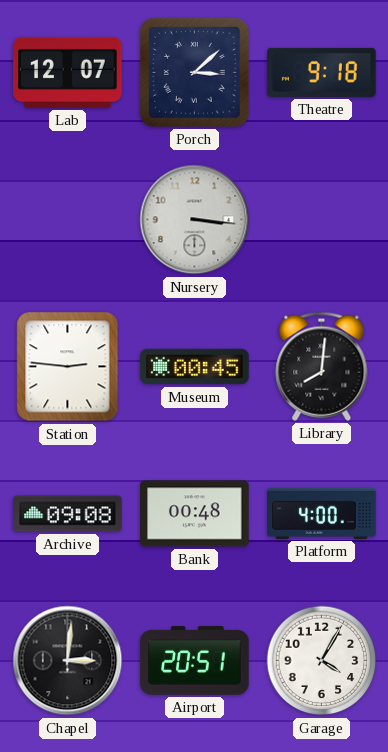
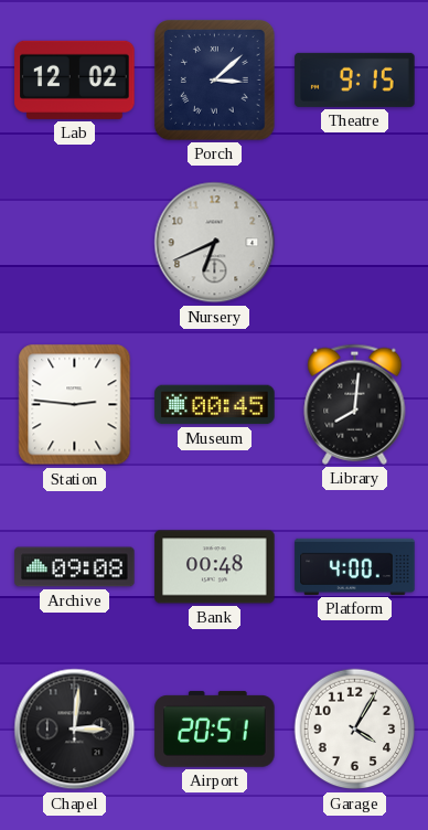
Lab: 12:07 -> 12:02
Theatre: 9:18 -> 9:15
Nursery: 3:16 -> 6:41
